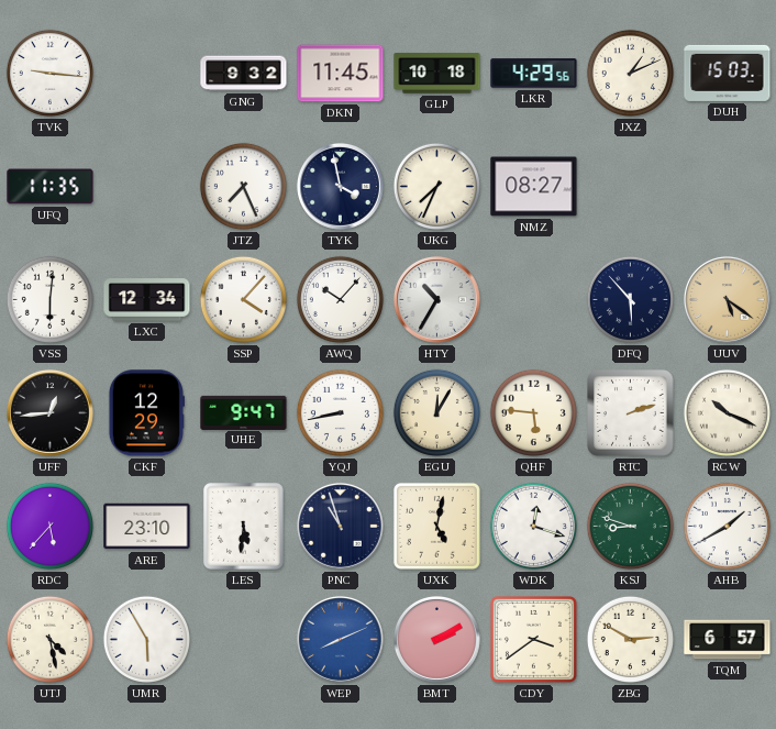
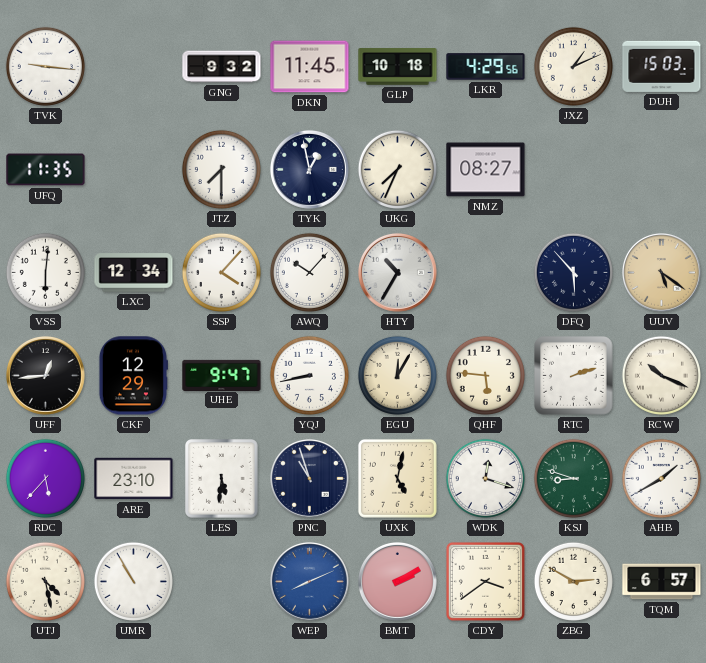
JTZ: 7:26 -> 7:30
TYK: 3:58 -> 12:58
UMR: 5:55 -> 10:55
